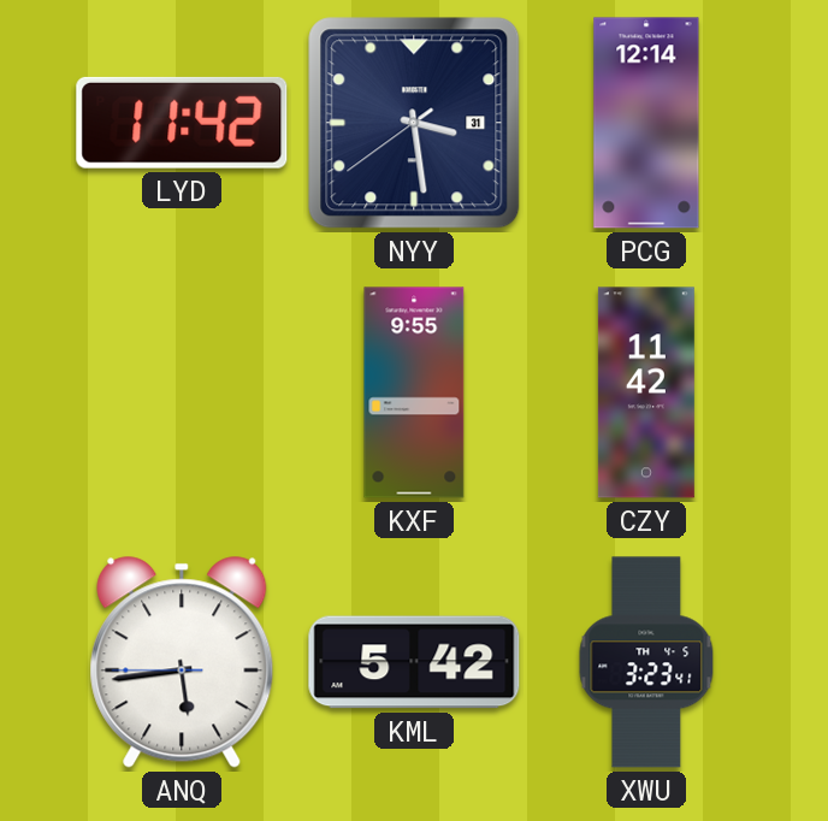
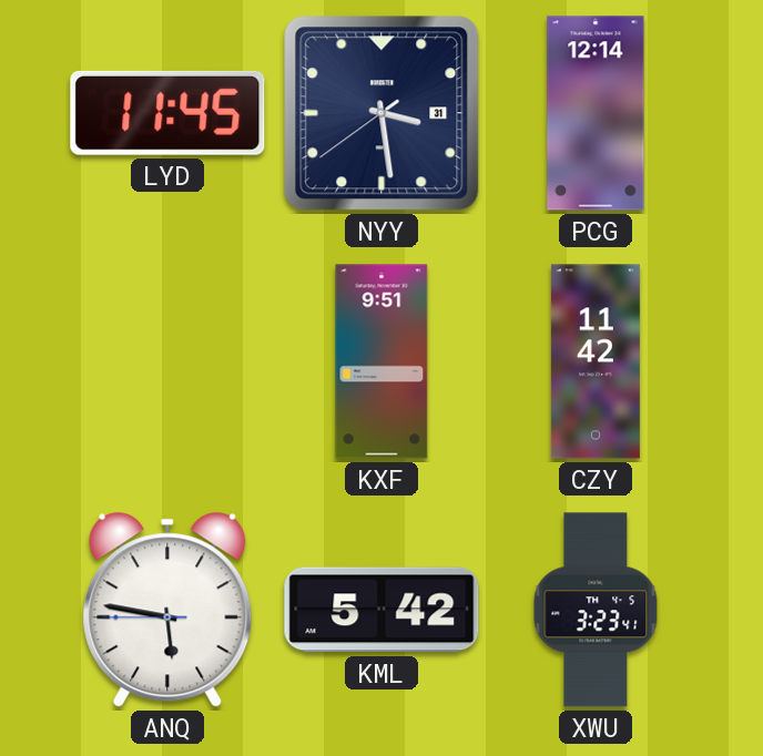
LYD: 11:42 -> 11:45
KXF: 9:55 -> 9:51
ANQ: 5:43 -> 5:46
